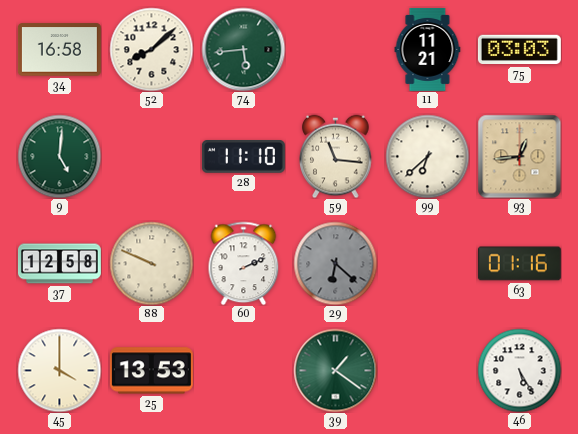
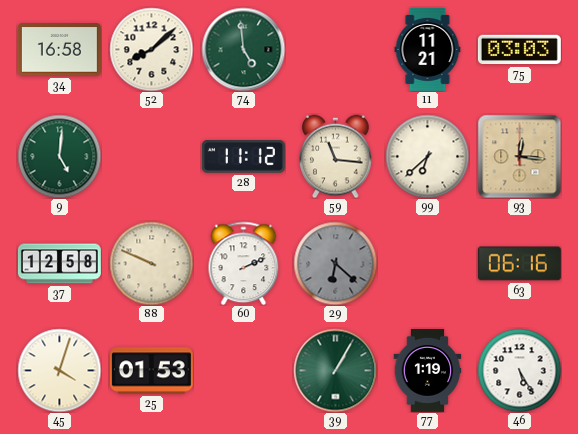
74: 5:44 -> 4:59
28: 11:10 -> 11:12
93: 12:44 -> 12:16
63: 01:16 -> 06:16
45: 4:00 -> 4:03
25: 13:53 -> 01:53
39: 1:21 -> 1:05
77: none -> 1:19
